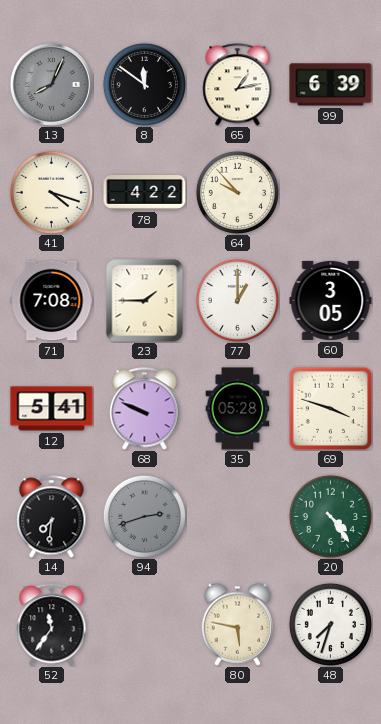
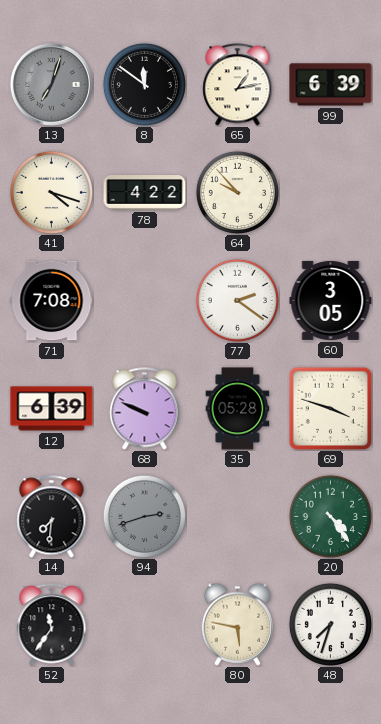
13: 8:04 -> 7:03
23: 1:45 -> none
77: 1:00 -> 2:21
12: 5:41 -> 6:39
